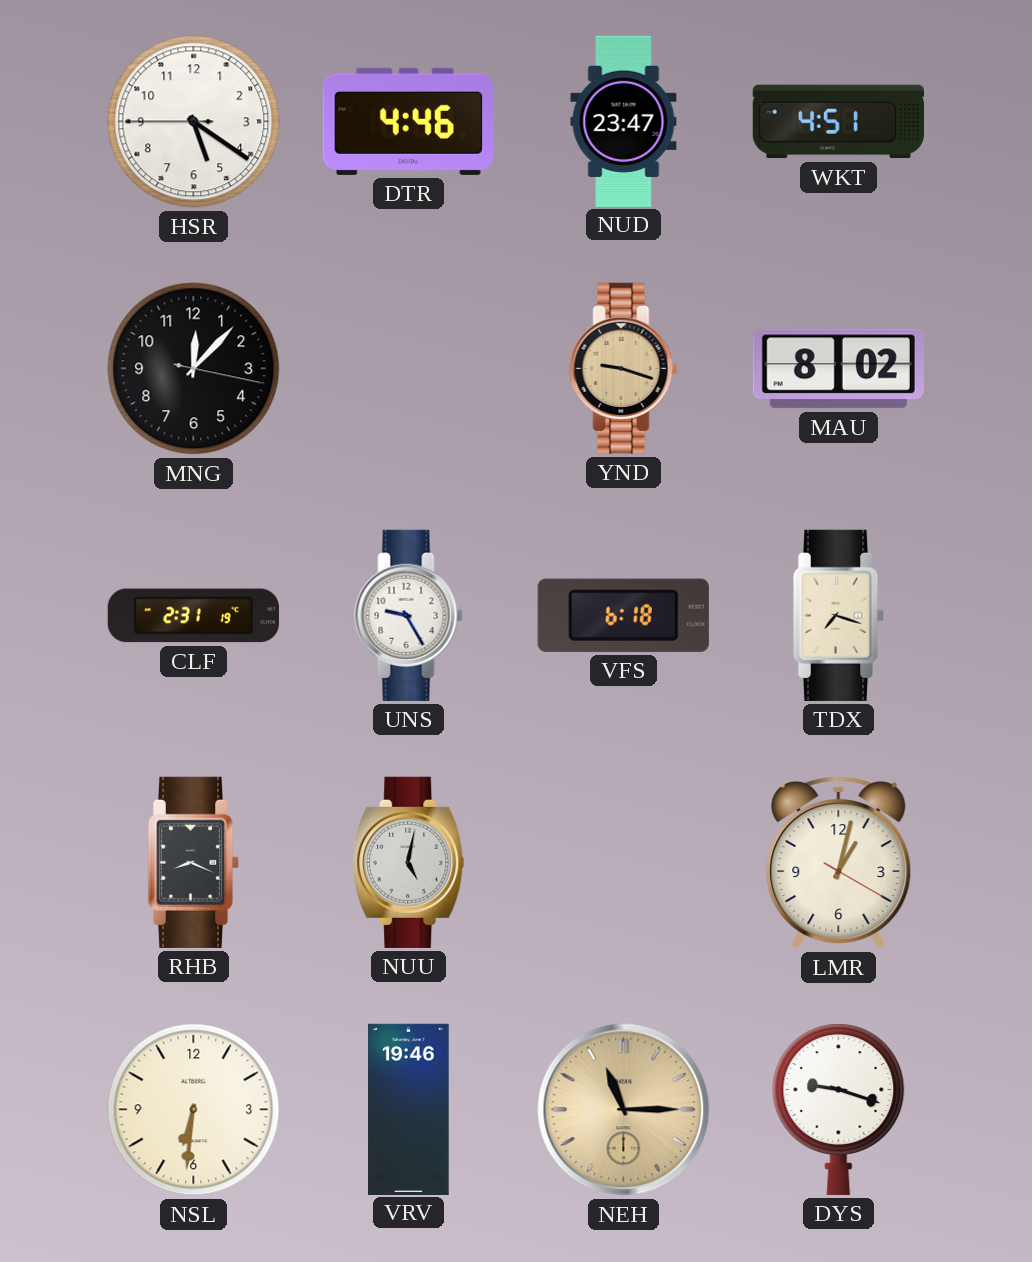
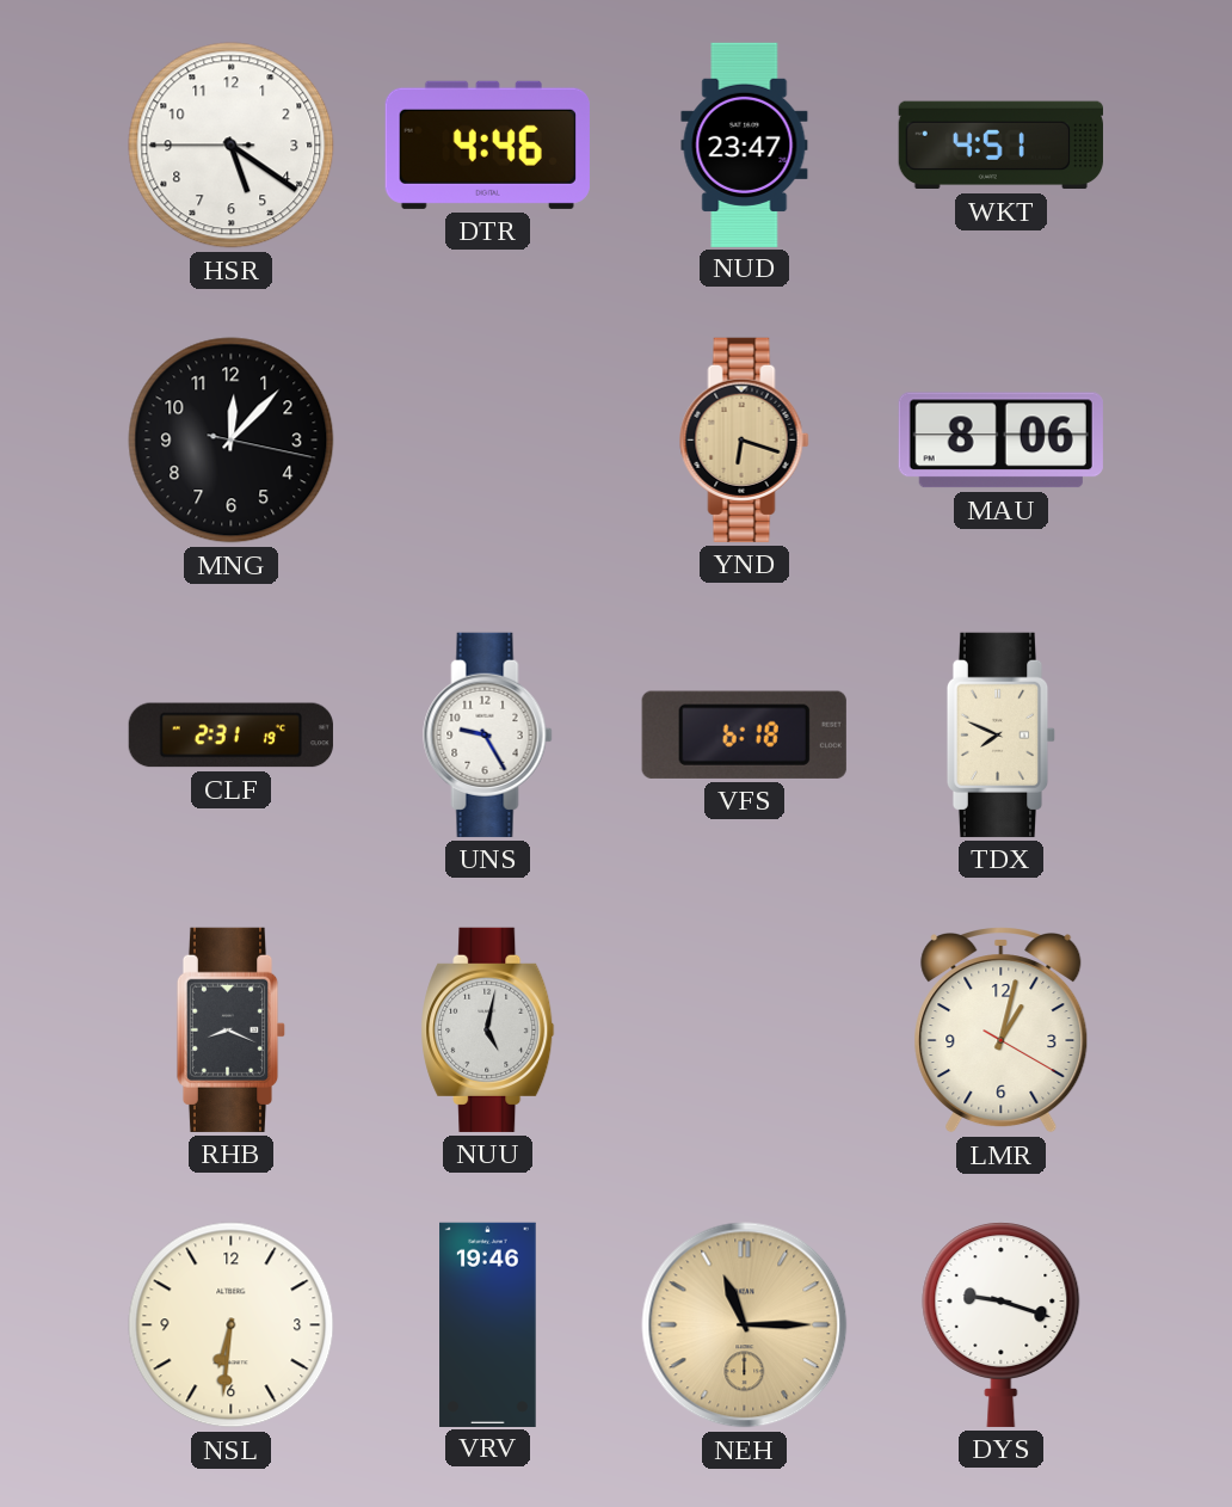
YND: 9:18 -> 6:18
MAU: 8:02 -> 8:06
TDX: 7:18 -> 7:49
